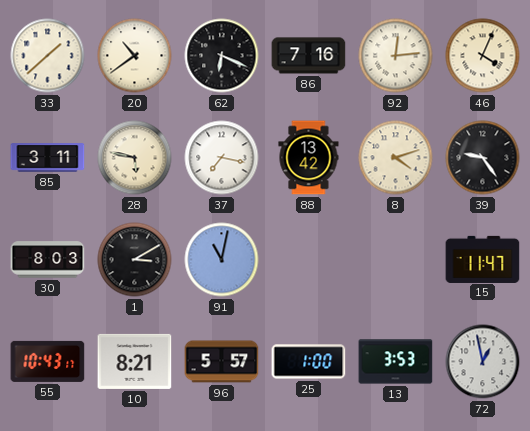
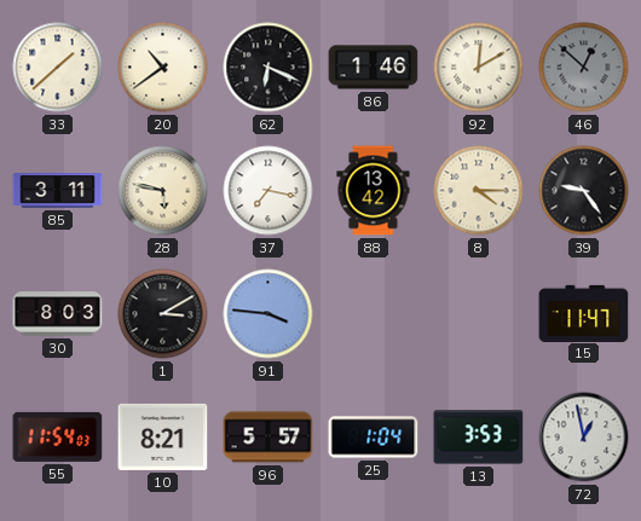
86: 7:16 -> 1:46
92: 12:14 -> 12:10
46: 4:04 -> 12:52
46 dial: cream -> grey
8: 4:12 -> 4:15
91: 11:02 -> 3:46
55: 10:43 -> 11:54
25: 1:00 -> 1:04
